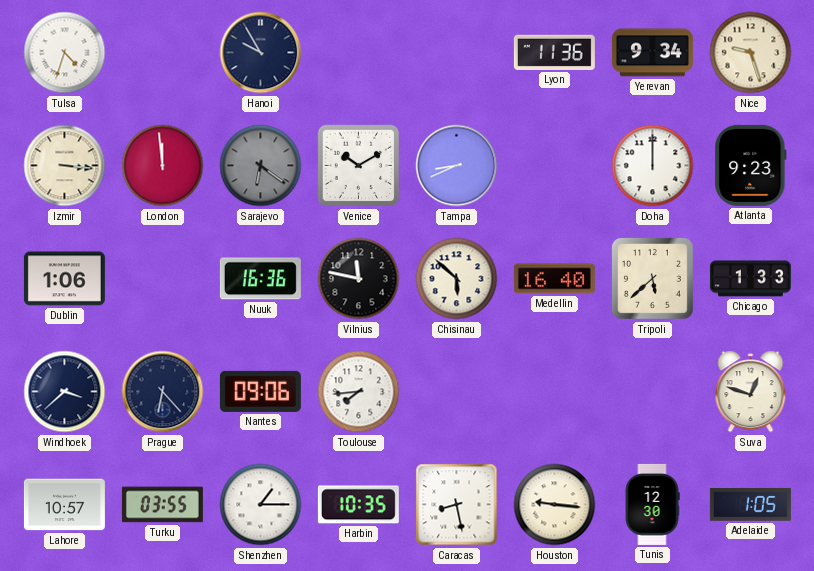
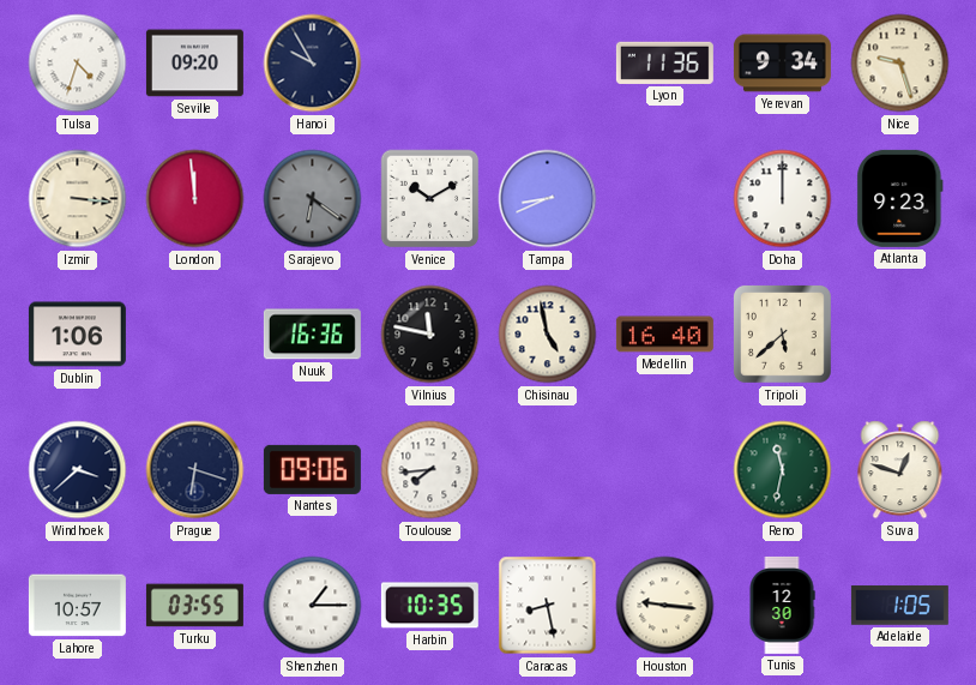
Seville: none -> 09:20
Chisinau: 5:52 -> 4:58
Chicago: 1:33 -> none
Prague: 6:23 -> 6:18
Reno: none -> 11:32
